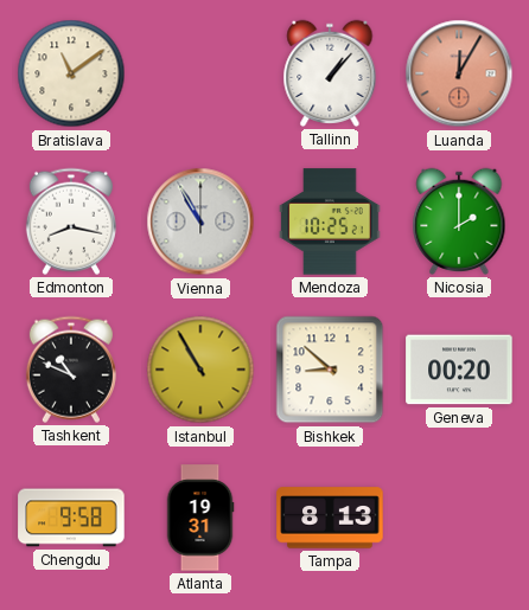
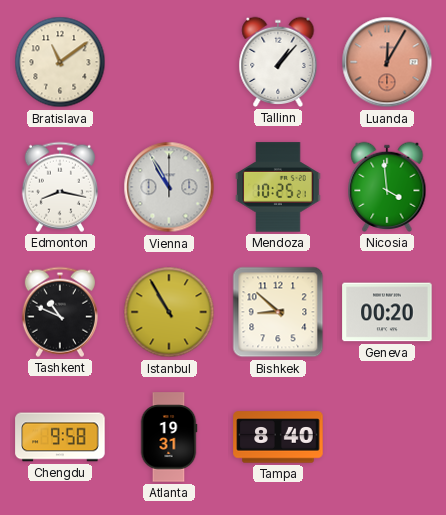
Nicosia: 2:00 -> 3:59
Tampa: 8:13 -> 8:40
